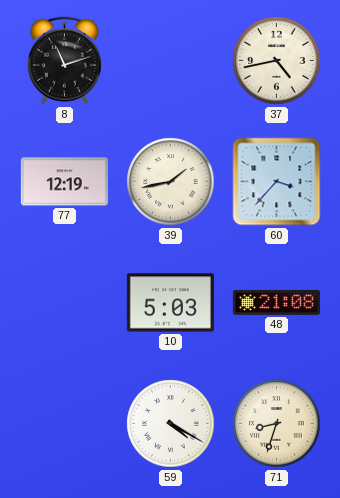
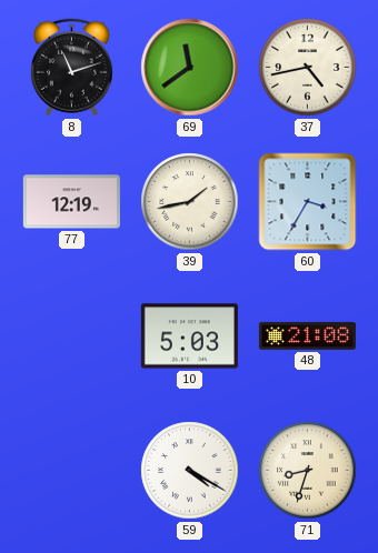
69: none -> 11:39
60: 3:37 -> 3:35
